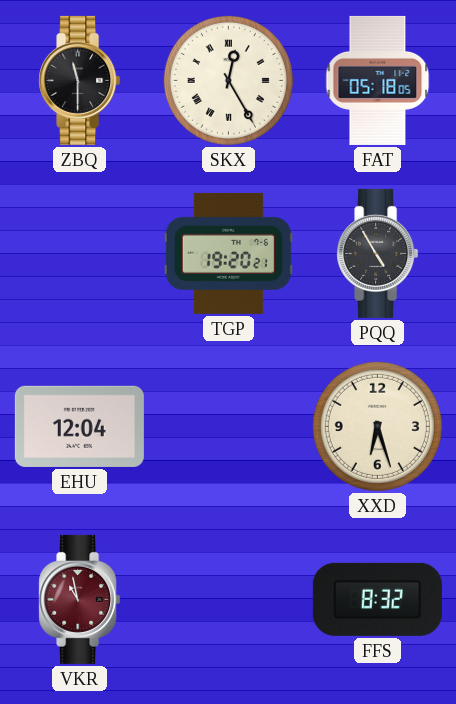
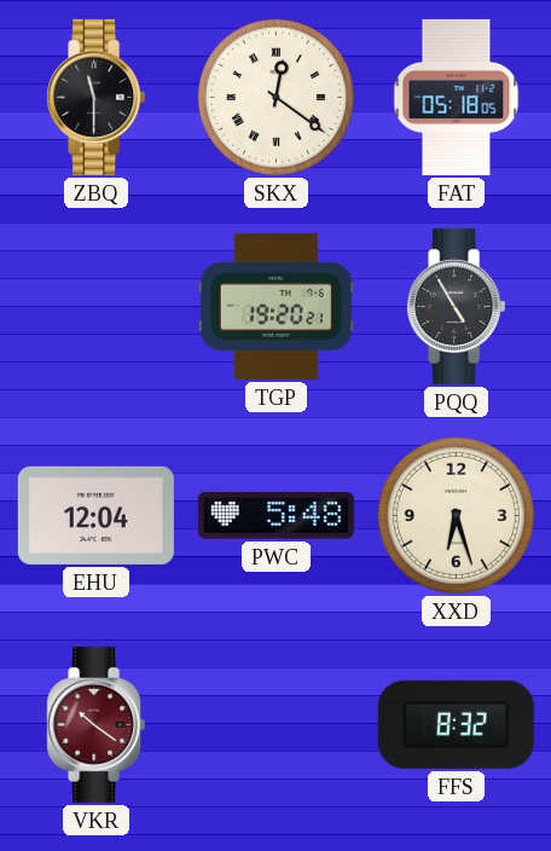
SKX: 12:25 -> 12:21
PWC: none -> 5:48
VKR: 10:58 -> 10:21
